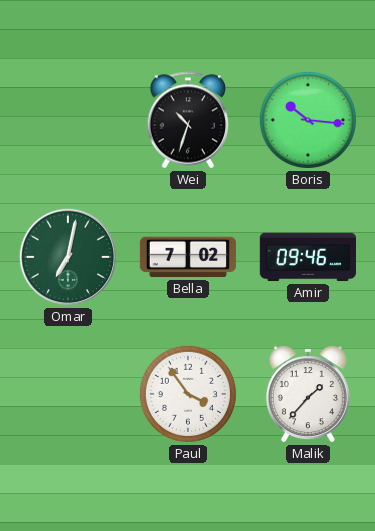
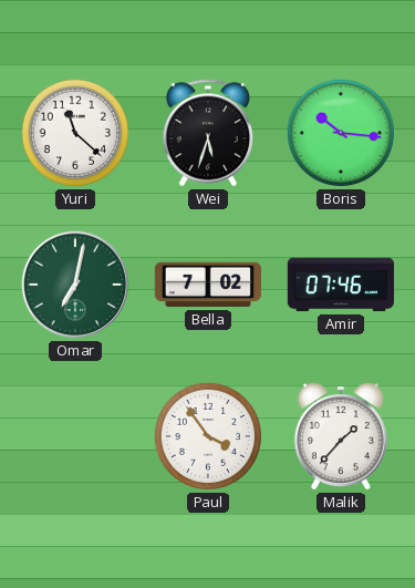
Yuri: none -> 11:22
Wei: 10:33 -> 5:33
Amir: 09:46 -> 07:46
